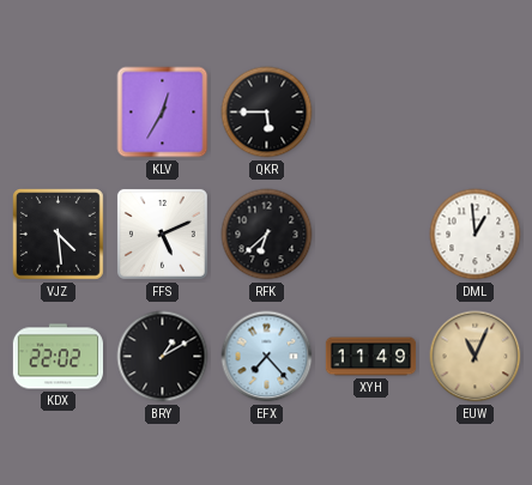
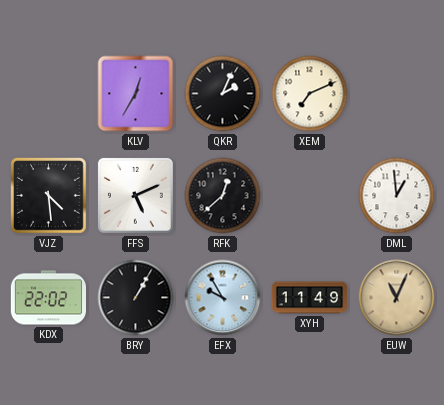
QKR: 5:45 -> 2:04
XEM: none -> 7:11
RFK: 6:38 -> 12:38
BRY: 1:10 -> 1:05
EFX: 7:23 -> 9:55
